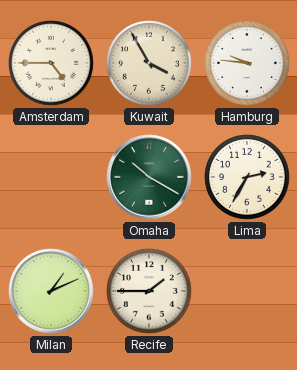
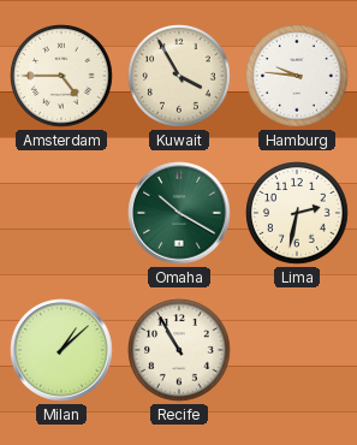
Lima: 2:35 -> 2:32
Milan: 1:11 -> 1:08
Recife: 1:45 -> 10:55
